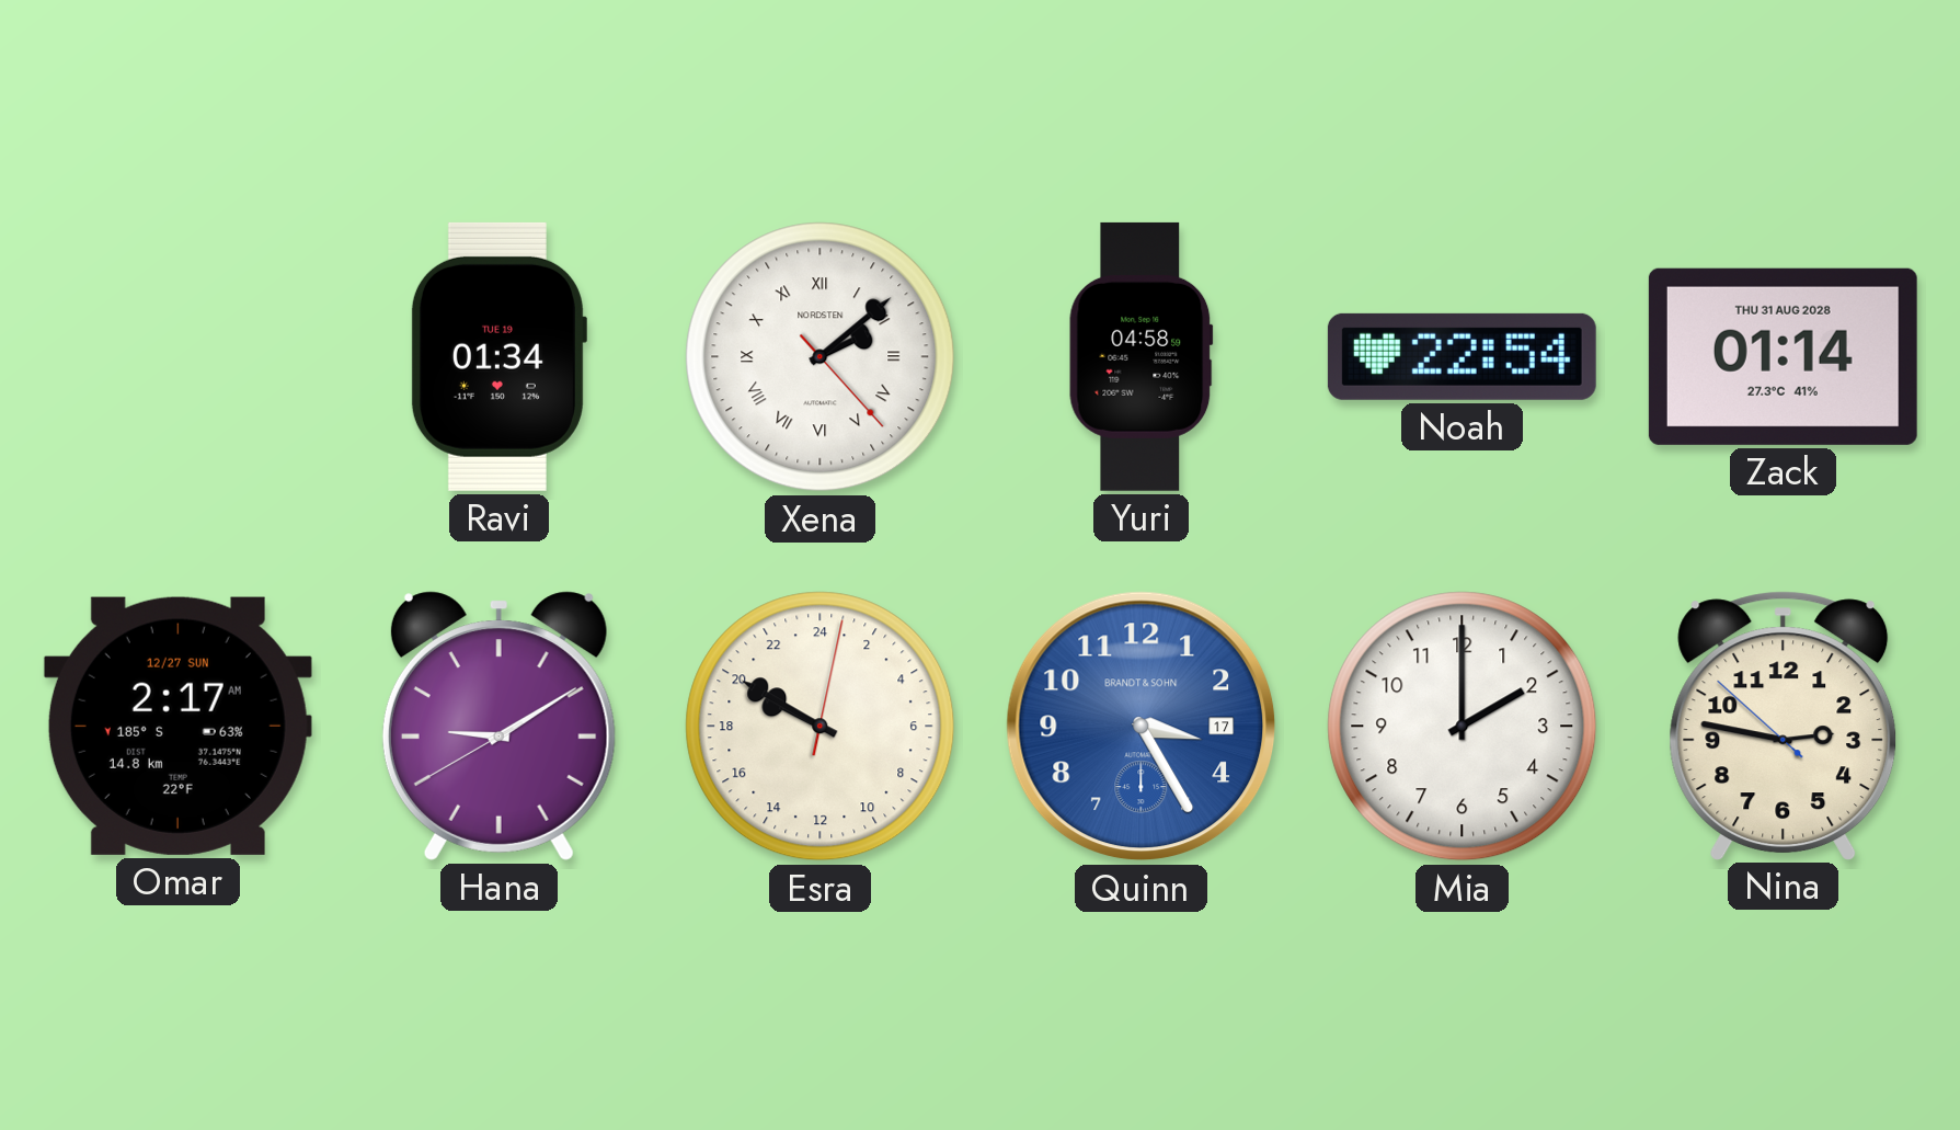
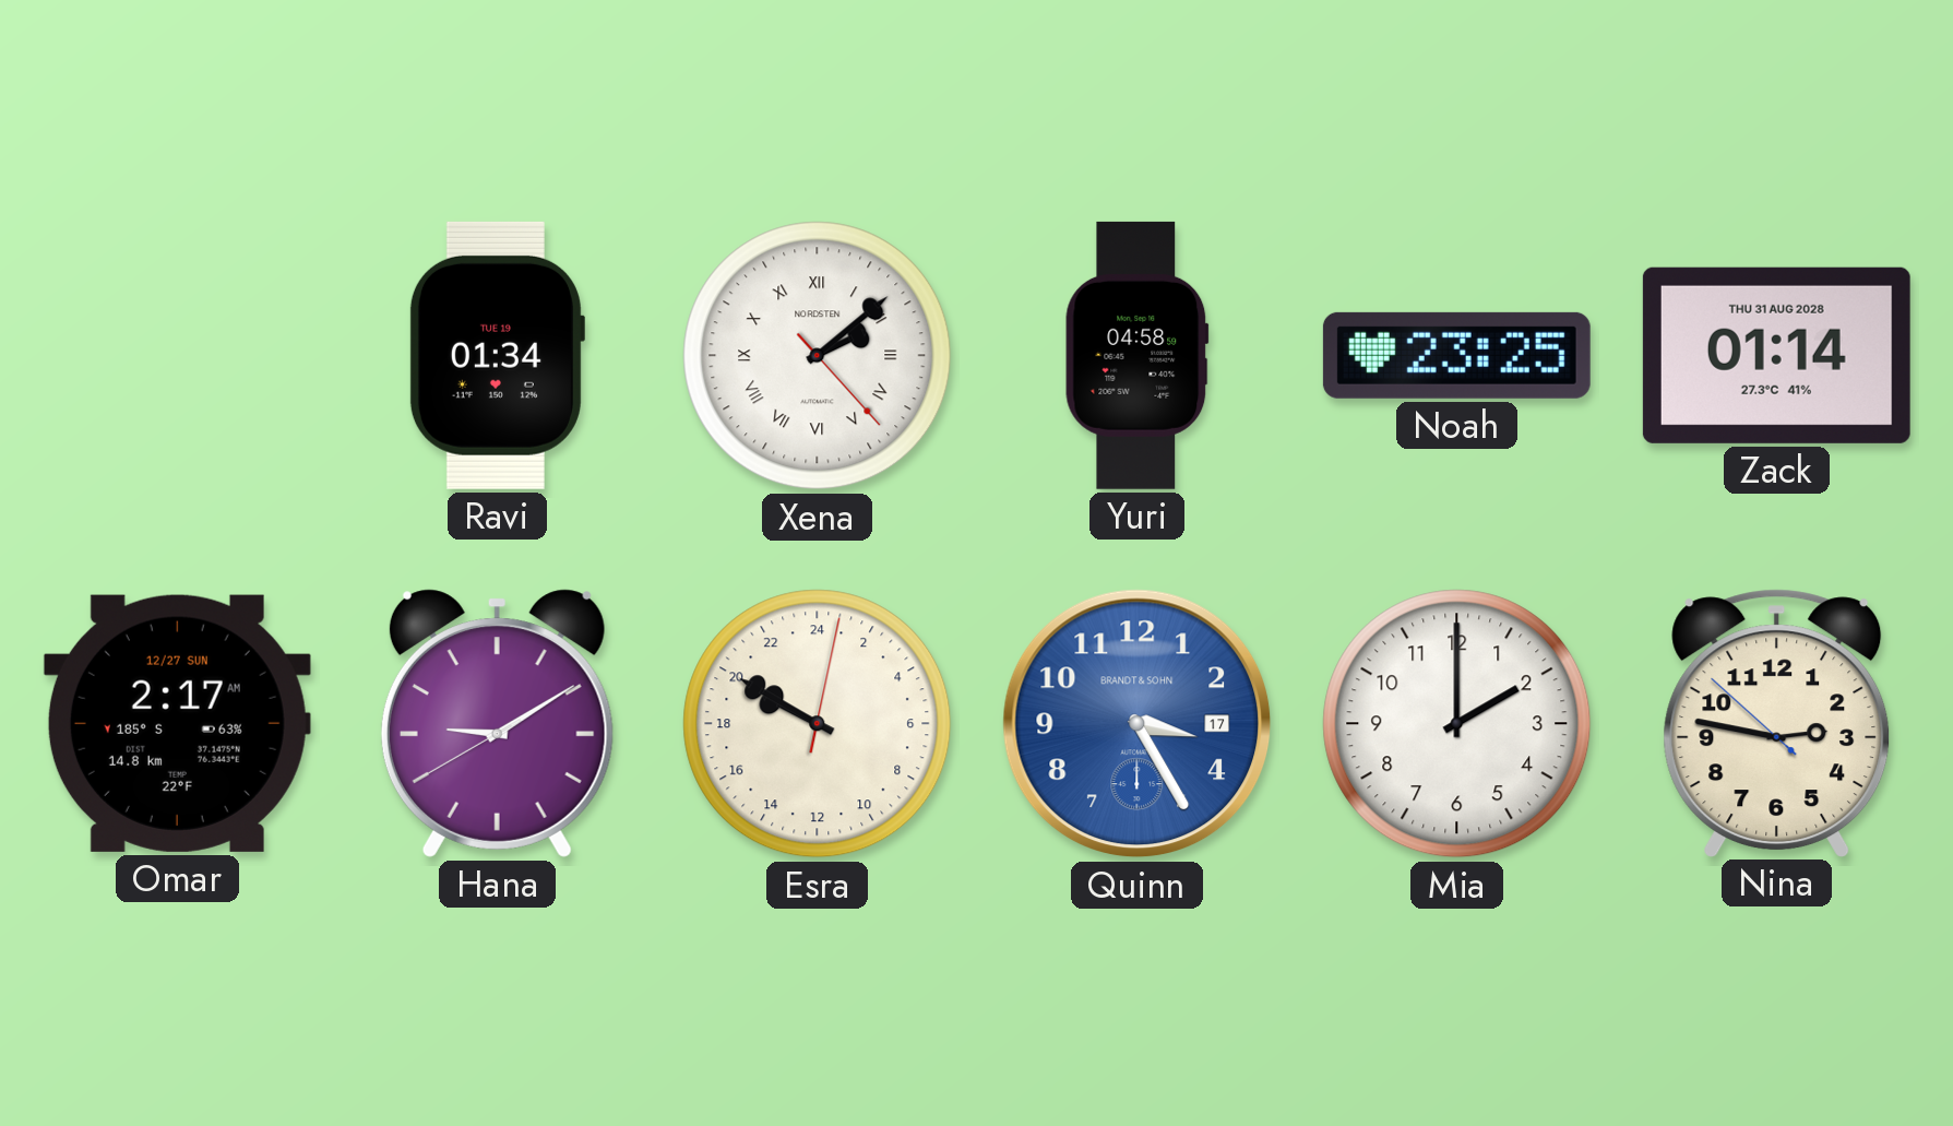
Noah: 22:54 -> 23:25
